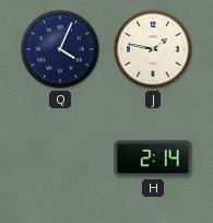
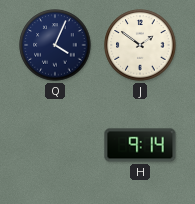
J: 1:47 -> 1:51
H: 2:14 -> 9:14
